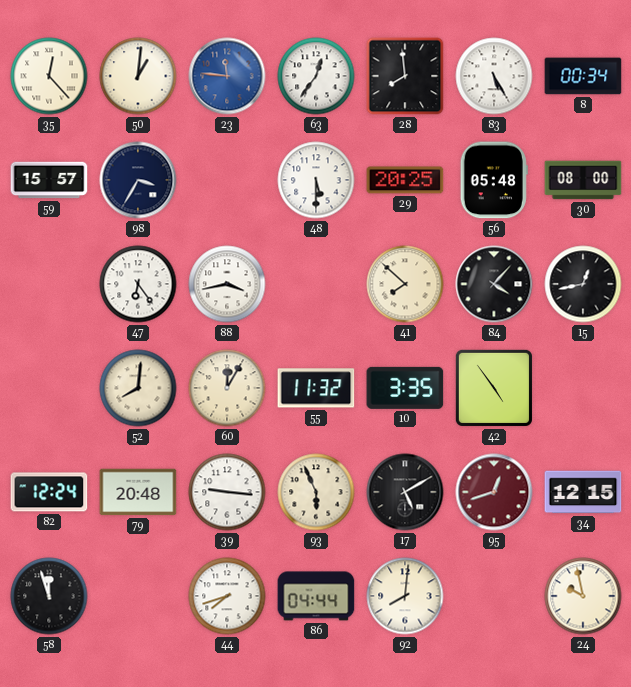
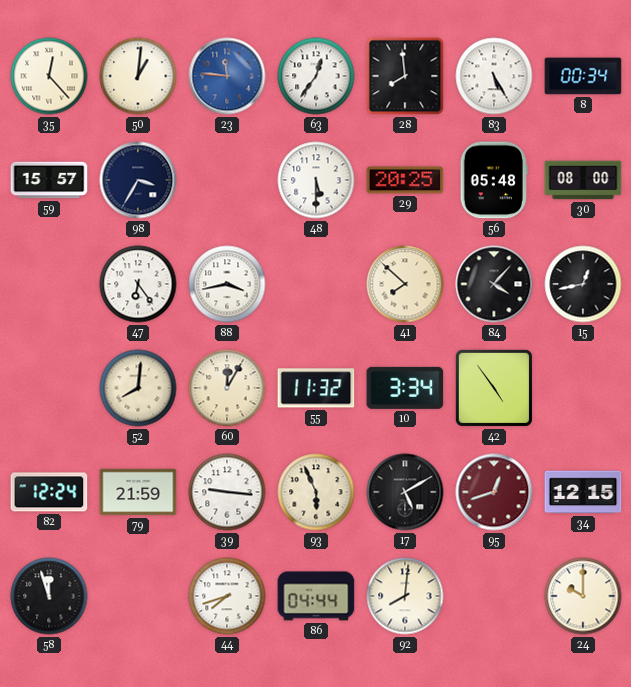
10: 3:35 -> 3:34
79: 20:48 -> 21:59
24: 9:58 -> 10:00
